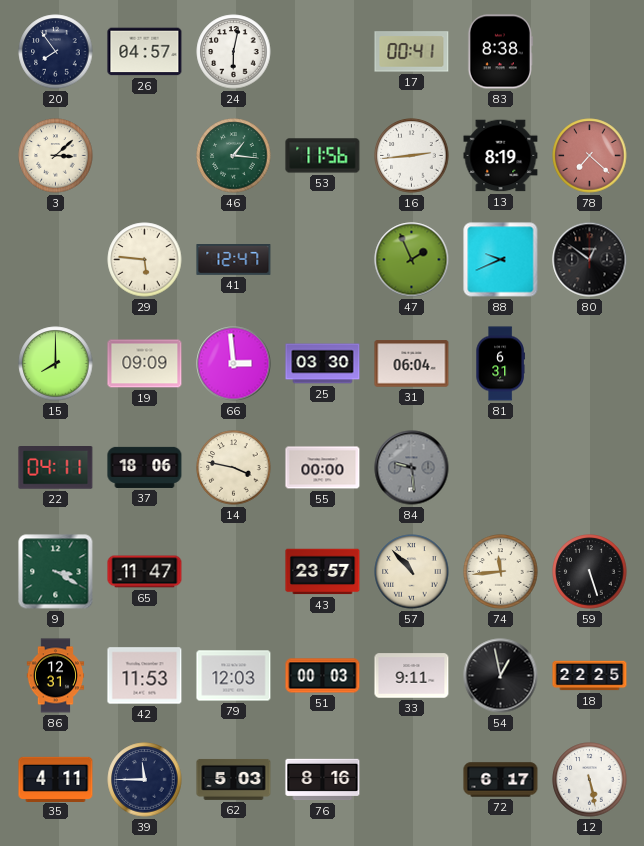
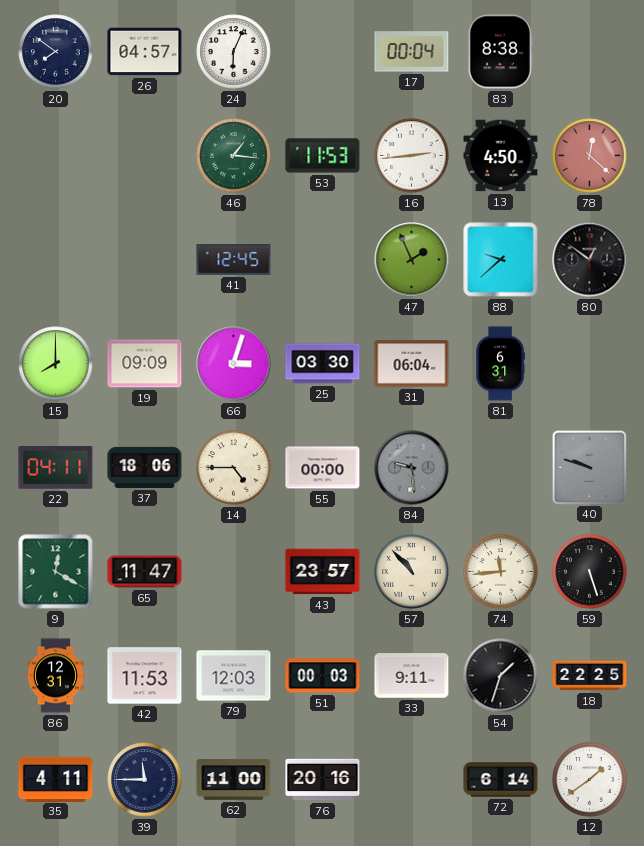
20: 7:54 -> 7:51
24: 6:02 -> 6:04
17: 00:41 -> 00:04
3: 3:08 -> none
53: 11:56 -> 11:53
13: 8:19 -> 4:50
78: 7:22 -> 12:22
29: 5:46 -> none
41: 12:47 -> 12:45
88: 9:41 -> 9:38
66: 2:59 -> 3:03
14: 3:47 -> 4:45
40: none -> 9:48
9: 3:20 -> 12:20
54: 12:58 -> 1:33
62: 5:03 -> 11:00
76: 8:16 -> 20:16
72: 6:17 -> 6:14
12: 5:28 -> 1:39
